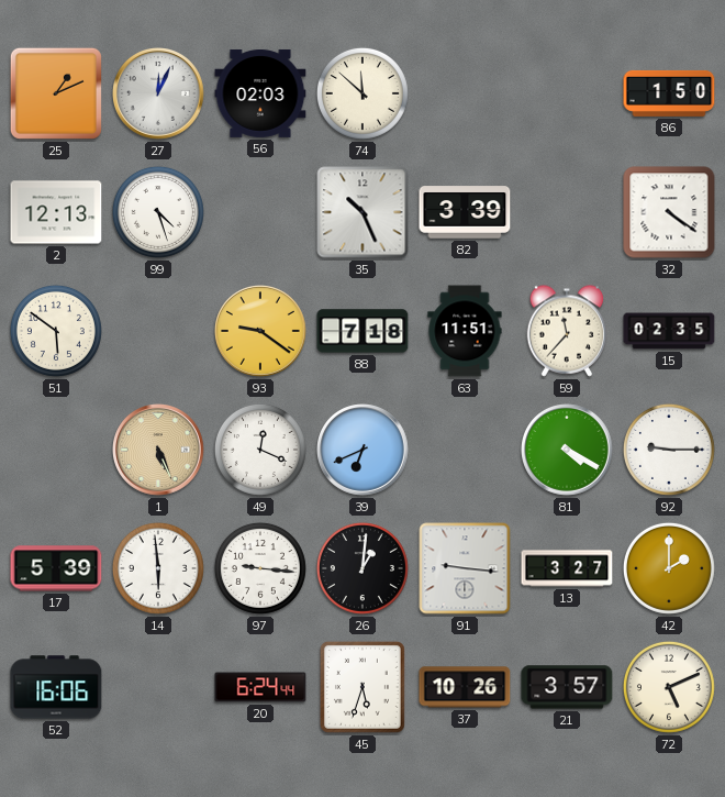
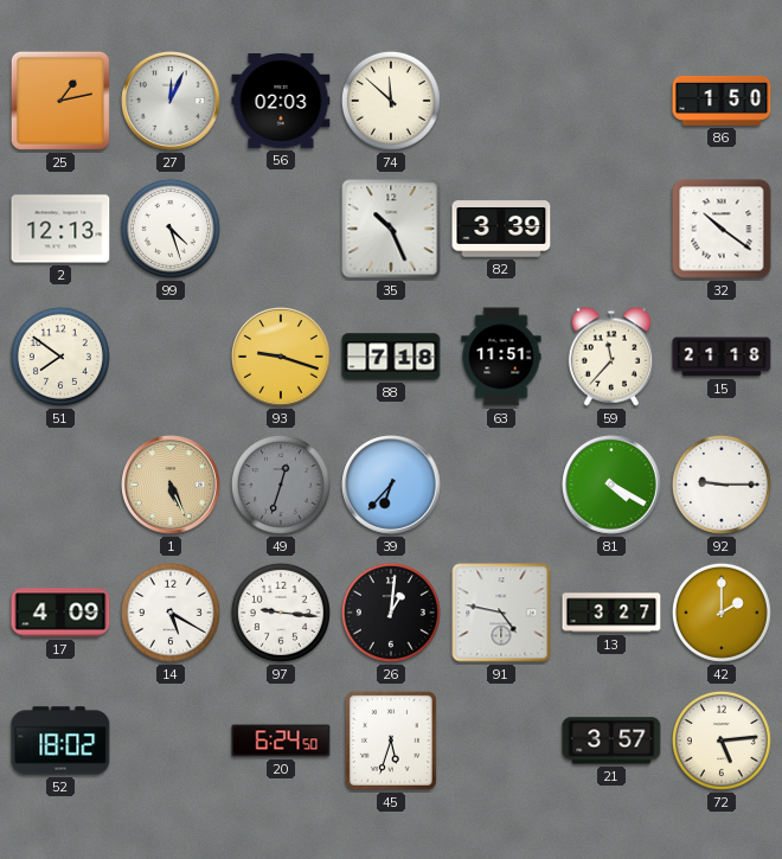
25: 1:11 -> 1:13
32: 4:21 -> 10:21
51: 5:51 -> 7:51
93: 9:21 -> 9:18
15: 02:35 -> 21:18
49: 12:19 -> 12:33
49 dial: white -> grey
39: 6:41 -> 6:37
17: 5:39 -> 4:09
14: 5:59 -> 5:20
91: 9:16 -> 4:47
52: 16:06 -> 18:02
20: 6:24:44 -> 6:24:50
37: 10:26 -> none
72: 5:11 -> 5:14
